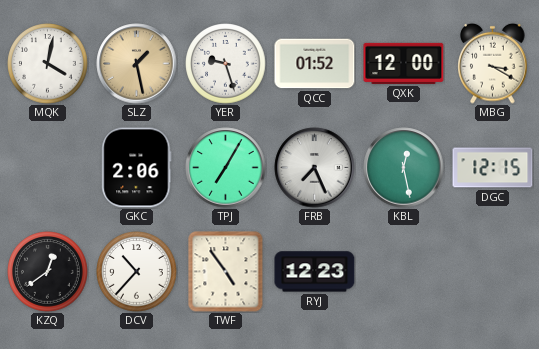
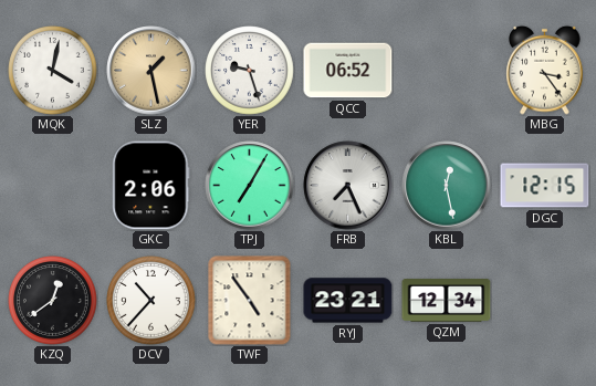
QCC: 01:52 -> 06:52
QXK: 12:00 -> none
MBG: 3:20 -> 3:24
RYJ: 12:23 -> 23:21
QZM: none -> 12:34
